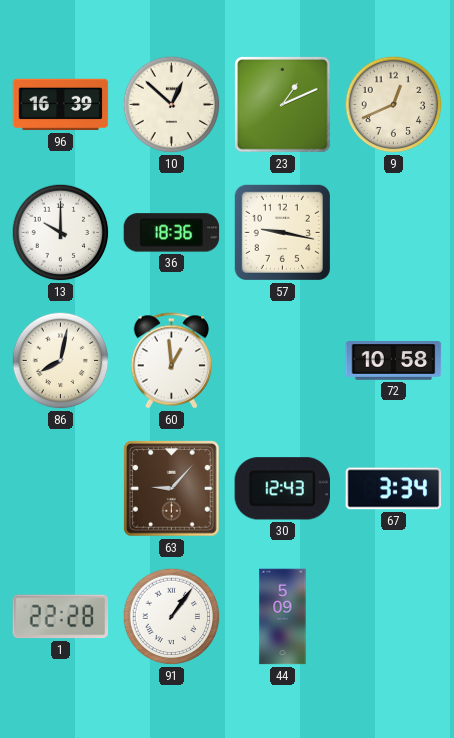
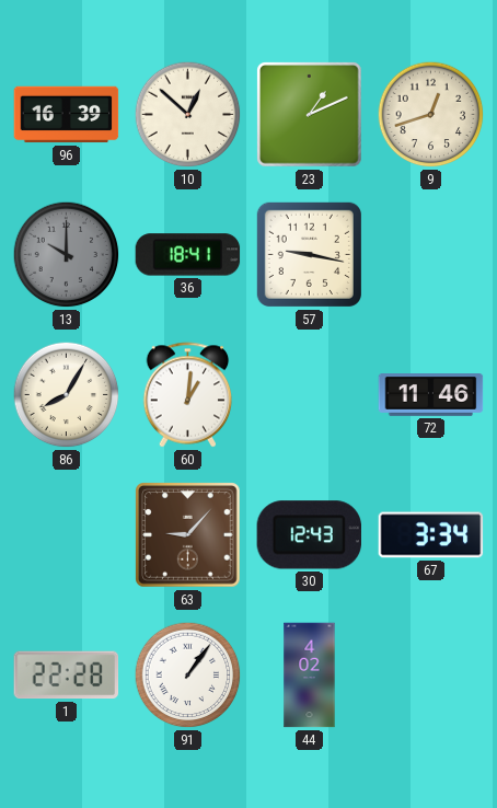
9: 12:41 -> 12:42
13 dial: white -> grey
36: 18:36 -> 18:41
86: 8:02 -> 8:05
60: 12:59 -> 1:01
72: 10:58 -> 11:46
44: 5:09 -> 4:02
